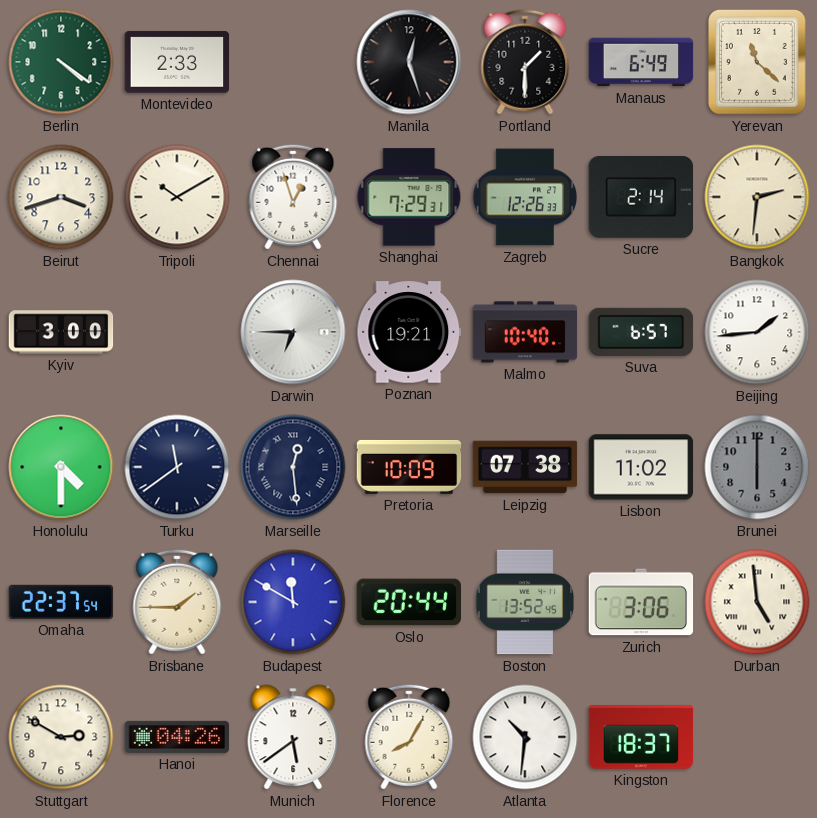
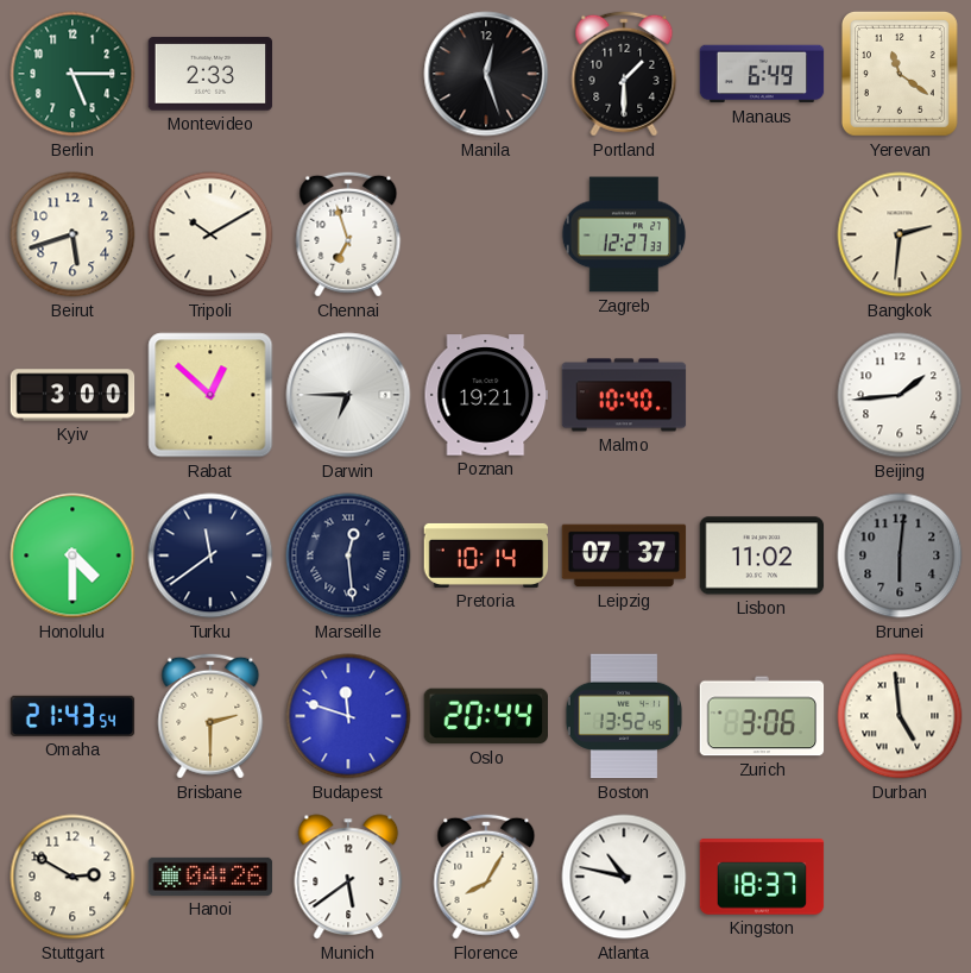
Berlin: 4:21 -> 5:15
Yerevan: 11:22 -> 11:21
Beirut: 3:42 -> 5:42
Chennai: 12:57 -> 6:57
Shanghai: 7:29 -> none
Zagreb: 12:26 -> 12:27
Sucre: 2:14 -> none
Rabat: none -> 12:52
Suva: 6:57 -> none
Pretoria: 10:09 -> 10:14
Leipzig: 07:38 -> 07:37
Brunei: 6:00 -> 6:01
Omaha: 22:37 -> 21:43
Brisbane: 1:45 -> 2:30
Budapest: 11:50 -> 11:48
Atlanta: 10:31 -> 10:47
